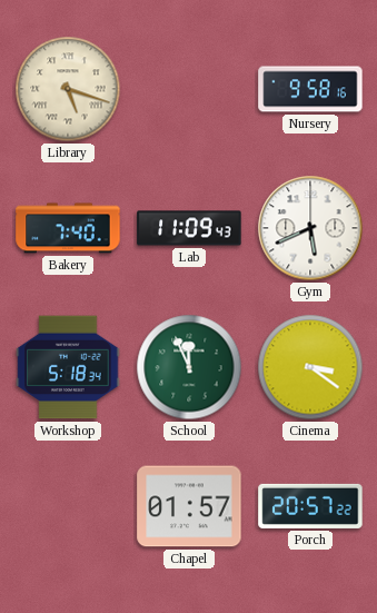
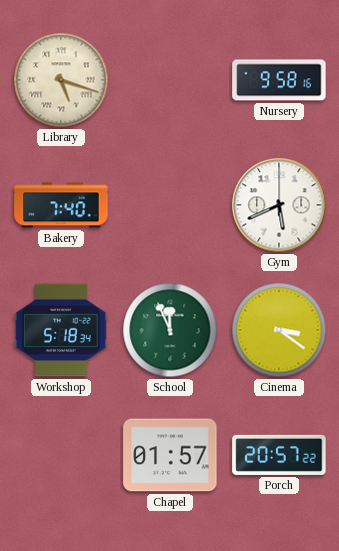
Lab: 11:09 -> none
